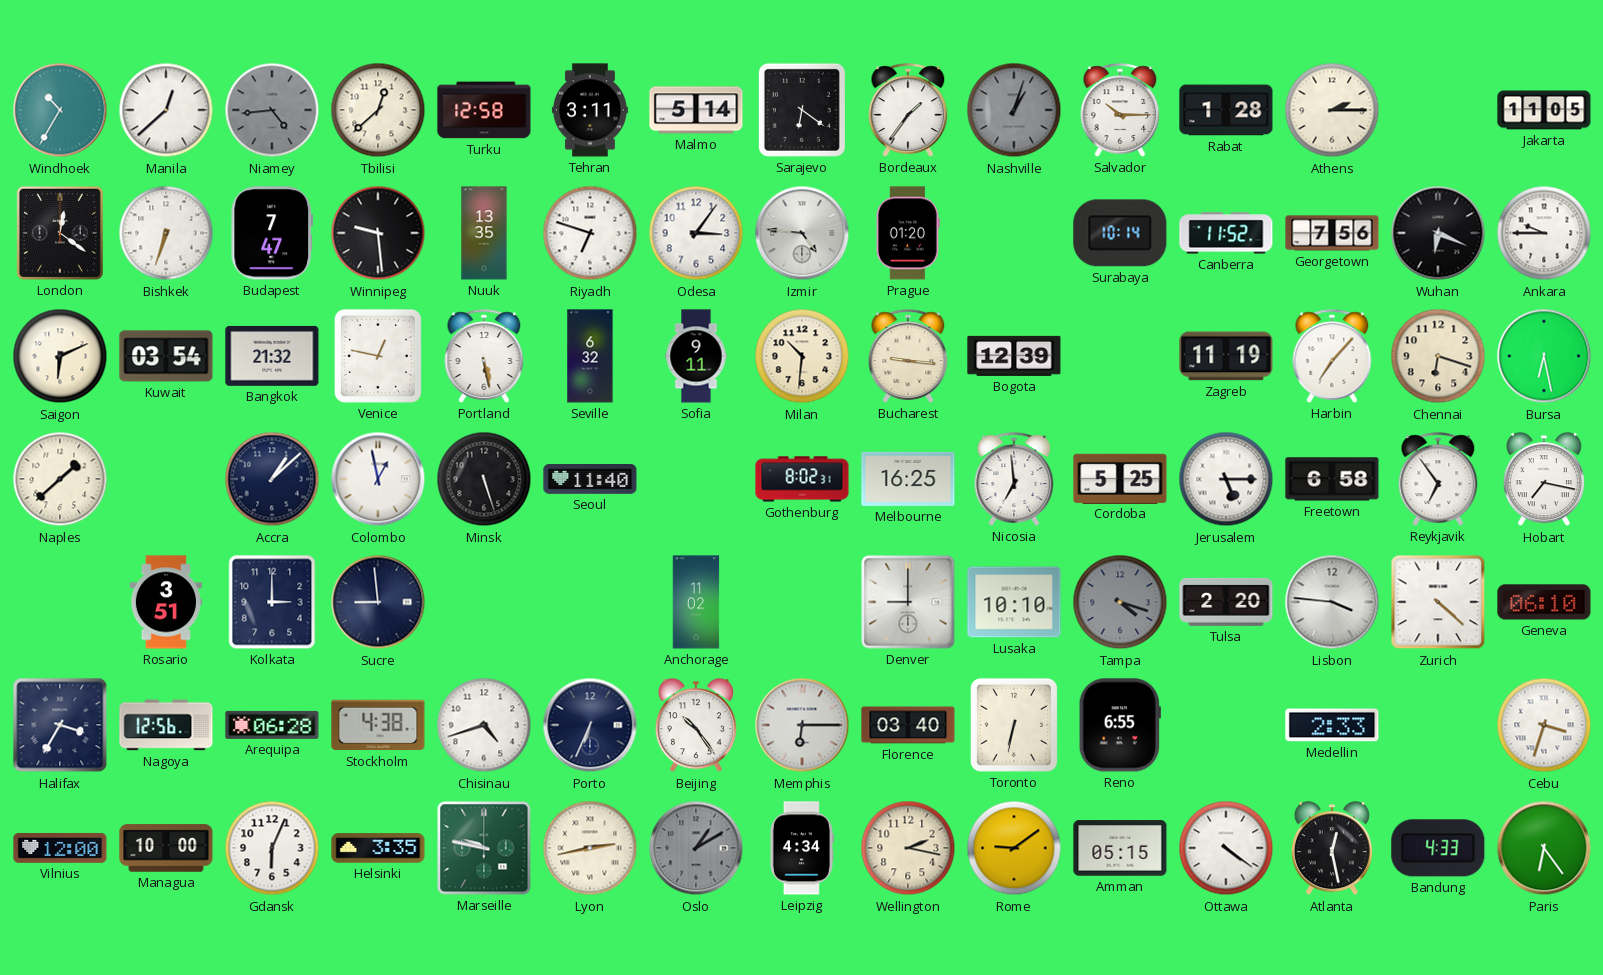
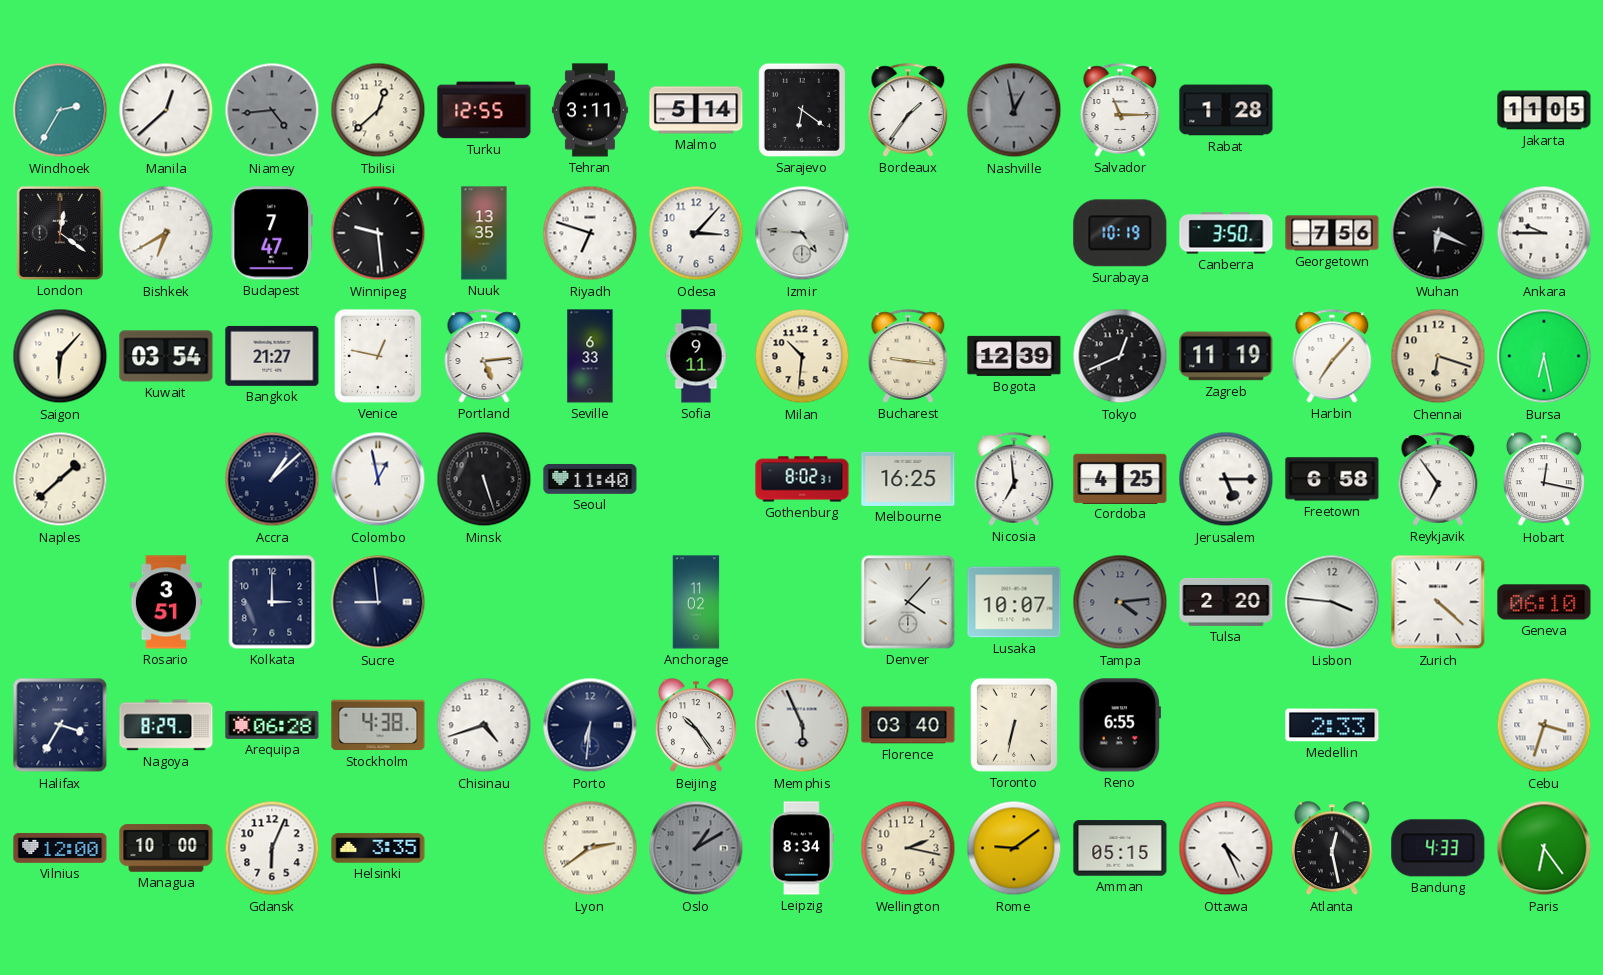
Windhoek: 10:35 -> 2:35
Turku: 12:58 -> 12:55
Nashville: 1:03 -> 12:58
Salvador: 10:15 -> 11:15
Athens: 2:15 -> none
Bishkek: 6:33 -> 6:40
Odesa: 3:06 -> 3:07
Prague: 01:20 -> none
Surabaya: 10:14 -> 10:19
Canberra: 11:52 -> 3:50
Saigon: 6:11 -> 6:07
Bangkok: 21:32 -> 21:27
Portland: 5:28 -> 5:14
Seville: 6:32 -> 6:33
Tokyo: none -> 12:41
Cordoba: 5:25 -> 4:25
Hobart: 7:17 -> 12:17
Denver: 9:00 -> 4:07
Lusaka: 10:10 -> 10:07
Tampa: 4:18 -> 4:14
Nagoya: 12:56 -> 8:29
Porto: 6:34 -> 6:31
Memphis: 6:15 -> 5:56
Marseille: 9:47 -> none
Lyon: 2:43 -> 2:39
Leipzig: 4:34 -> 8:34
Ottawa: 4:21 -> 4:26
